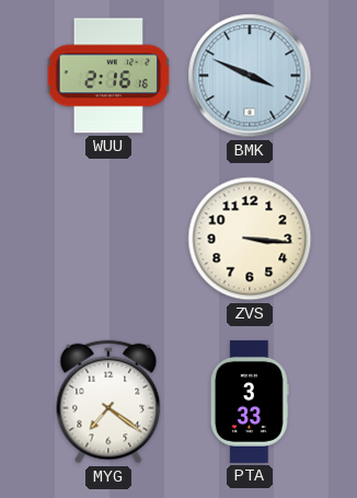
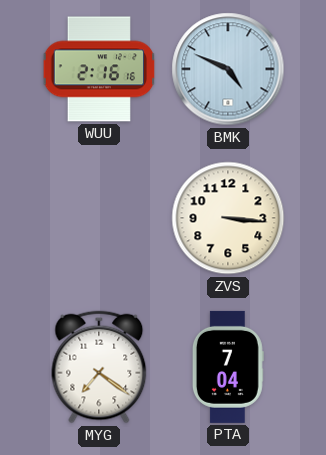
BMK: 3:49 -> 4:49
PTA: 3:33 -> 7:04
